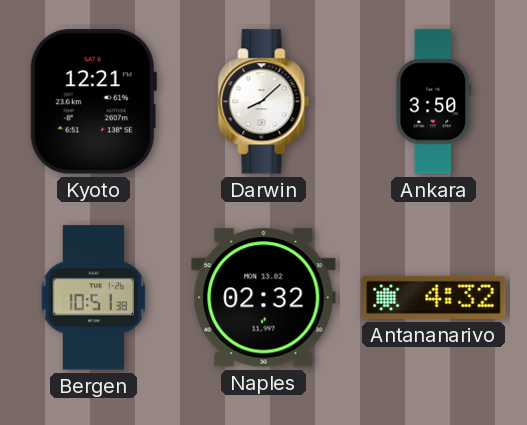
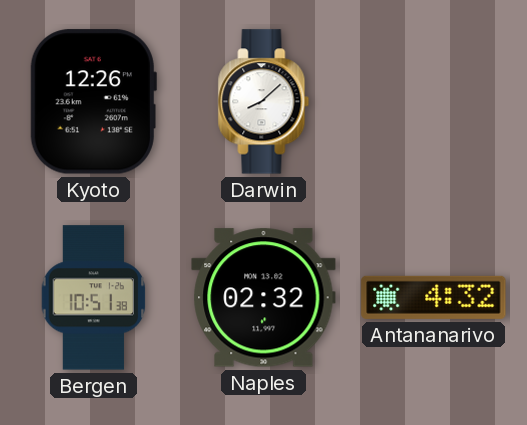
Kyoto: 12:21 -> 12:26
Ankara: 3:50 -> none
